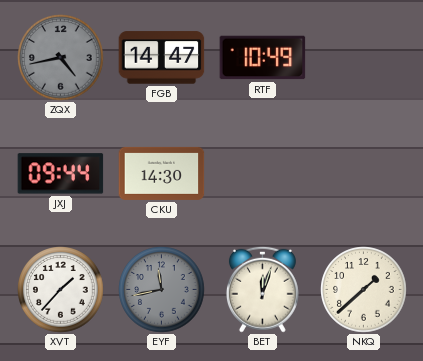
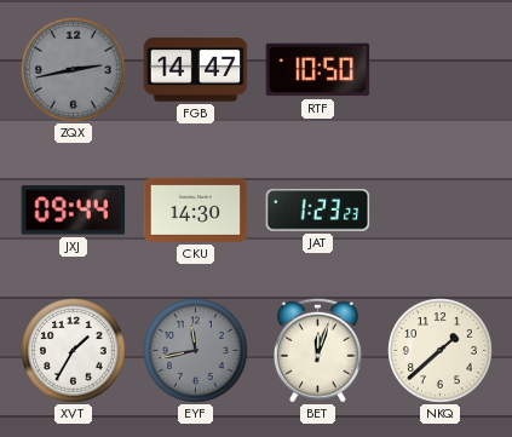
ZQX: 4:43 -> 2:43
RTF: 10:49 -> 10:50
JAT: none -> 1:23
XVT: 1:37 -> 1:35
